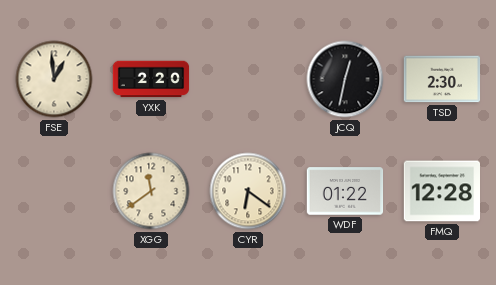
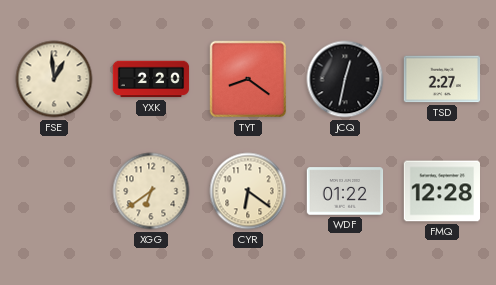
TYT: none -> 8:21
TSD: 2:30 -> 2:27
XGG: 11:39 -> 6:39
